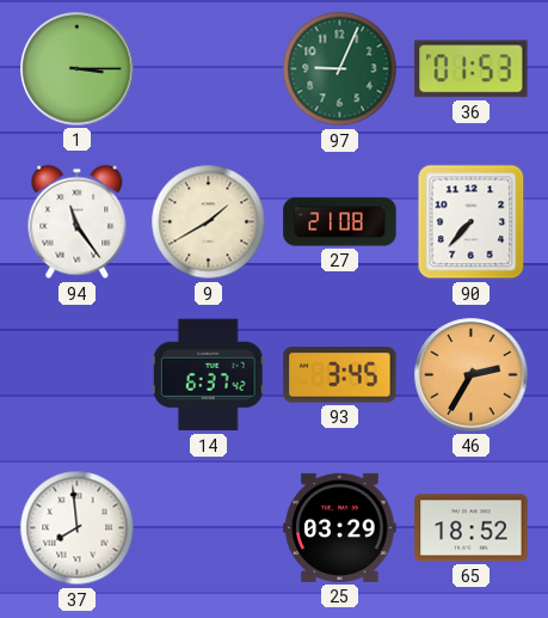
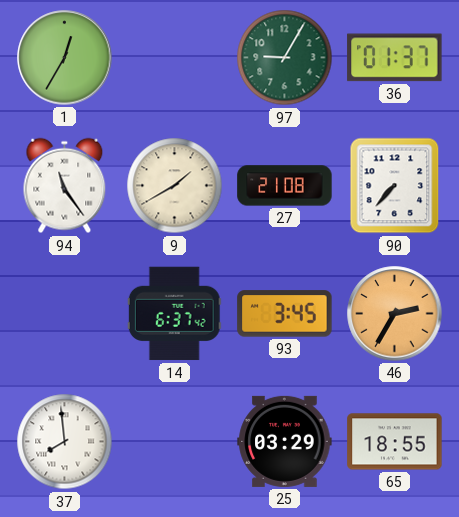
1: 3:15 -> 12:35
97: 9:04 -> 9:05
36: 01:53 -> 01:37
65: 18:52 -> 18:55
